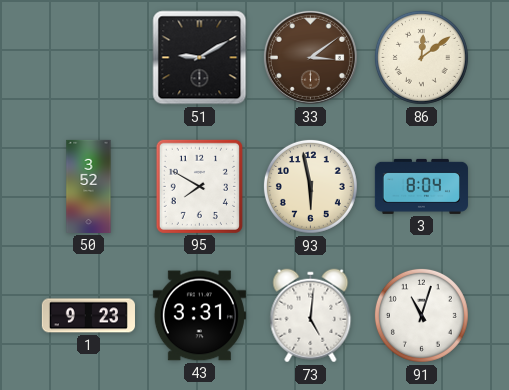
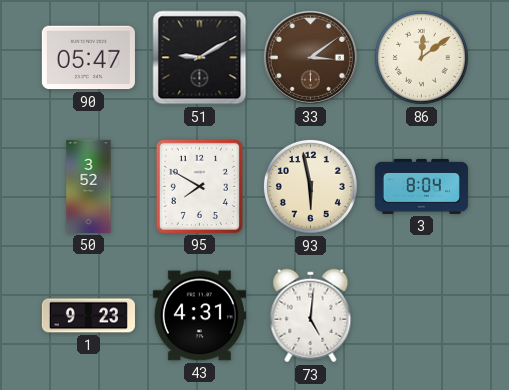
90: none -> 05:47
43: 3:31 -> 4:31
91: 11:03 -> none
